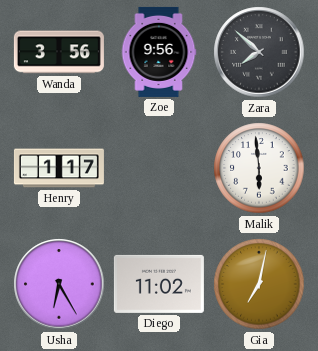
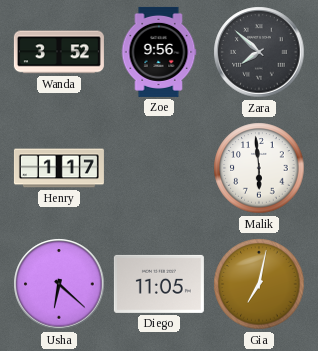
Wanda: 3:56 -> 3:52
Usha: 6:25 -> 6:22
Diego: 11:02 -> 11:05
